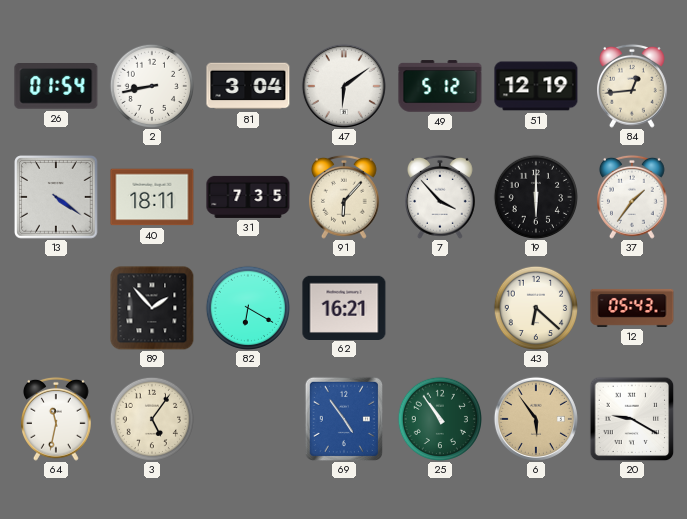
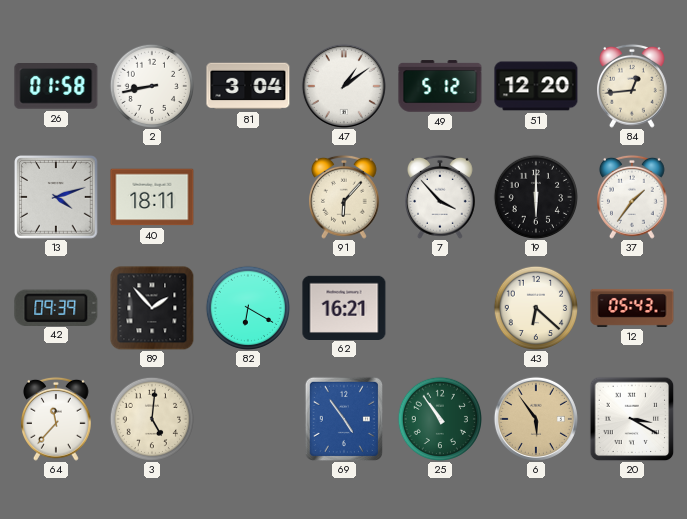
26: 01:54 -> 01:58
47: 6:09 -> 1:09
51: 12:19 -> 12:20
13: 4:21 -> 4:12
31: 7:35 -> none
42: none -> 09:39
64: 11:32 -> 11:37
3: 5:06 -> 5:01
20: 9:20 -> 3:20
